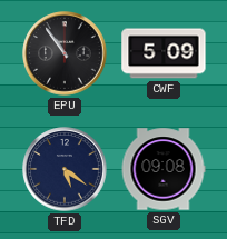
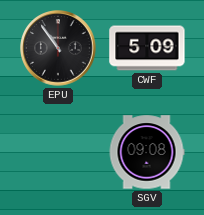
TFD: 5:21 -> none
